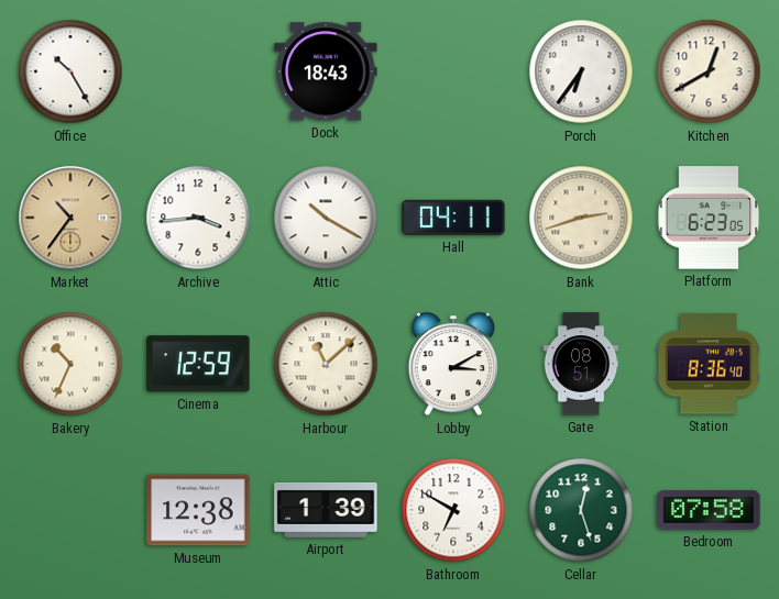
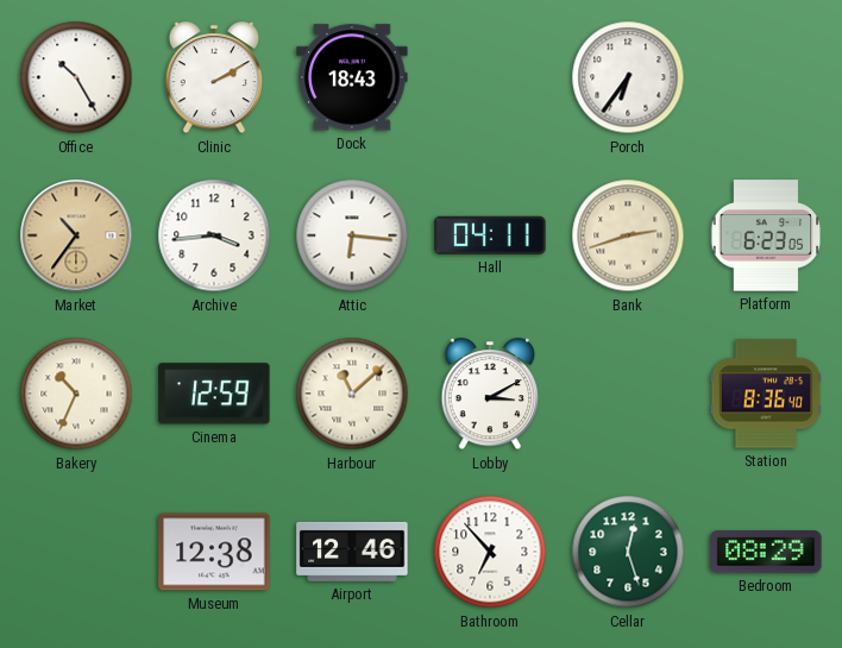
Clinic: none -> 2:10
Kitchen: 12:40 -> none
Attic: 10:20 -> 6:16
Gate: 08:51 -> none
Airport: 1:39 -> 12:46
Bathroom: 6:50 -> 6:53
Bedroom: 07:58 -> 08:29
